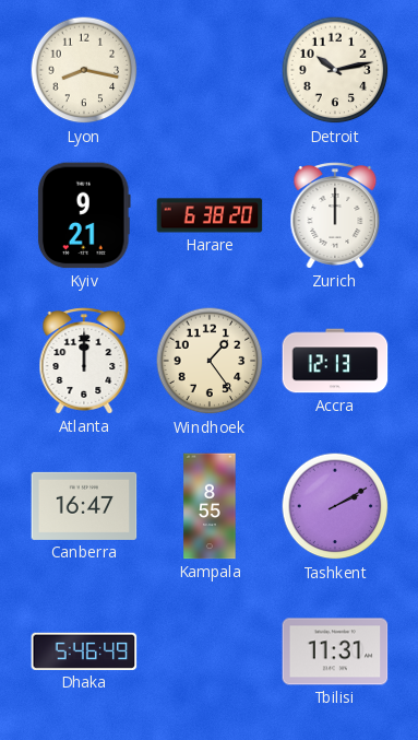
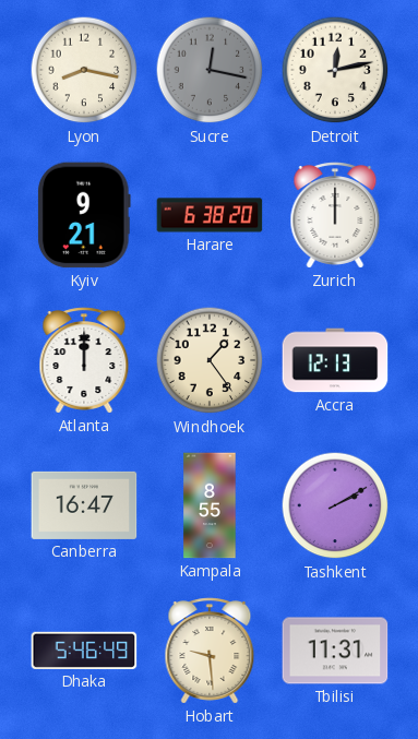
Sucre: none -> 12:17
Detroit: 10:13 -> 12:13
Hobart: none -> 9:29
